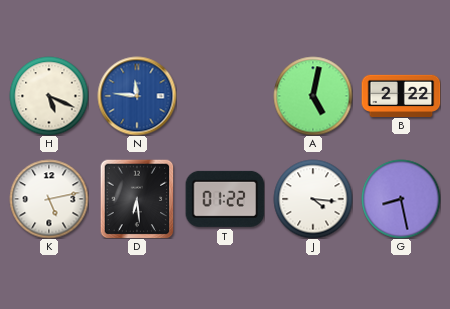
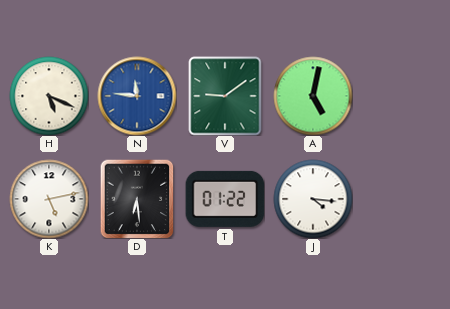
V: none -> 9:09
B: 2:22 -> none
G: 8:28 -> none
